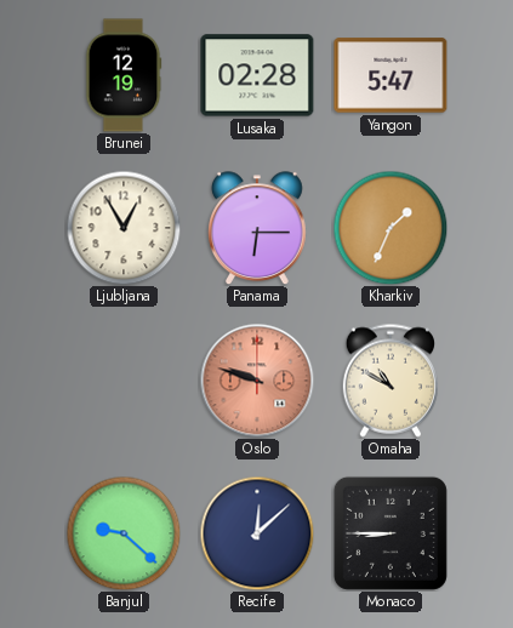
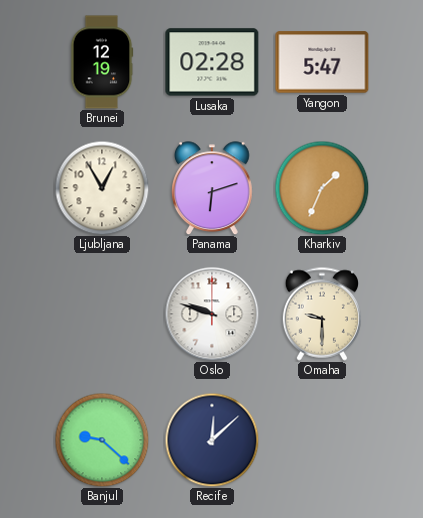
Panama: 6:15 -> 6:12
Oslo dial: salmon -> white
Omaha: 10:50 -> 9:30
Monaco: 8:45 -> none
